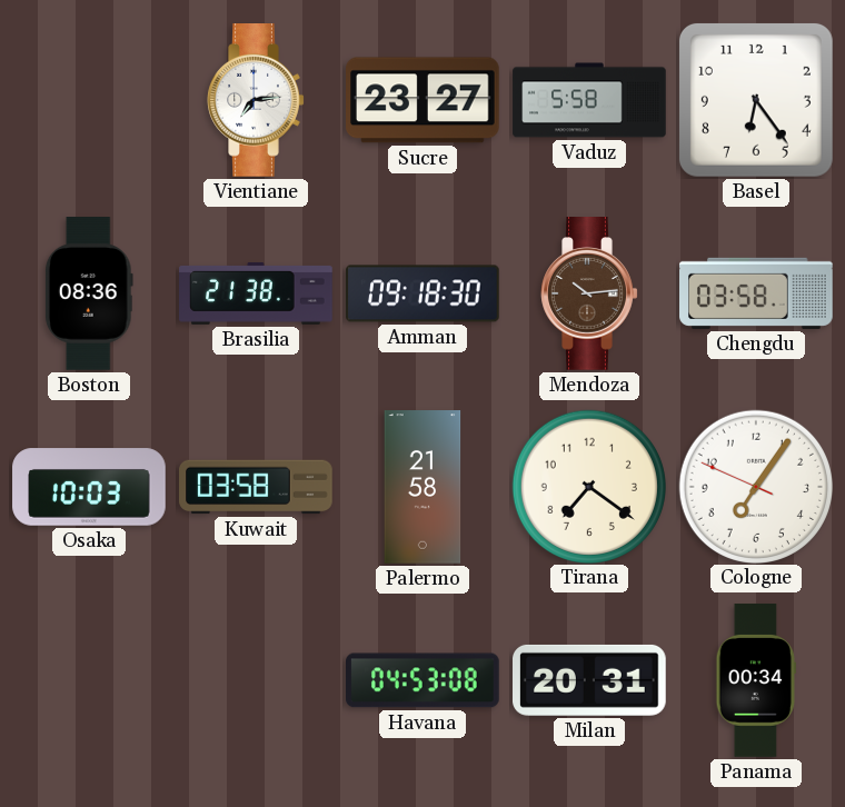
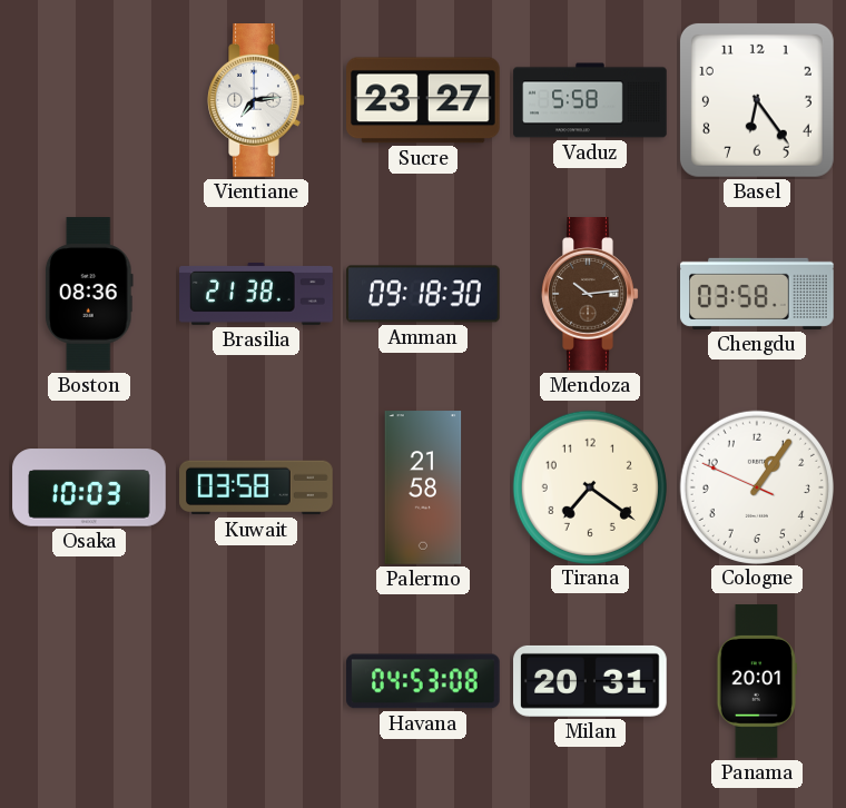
Cologne: 7:05 -> 1:05
Panama: 00:34 -> 20:01
